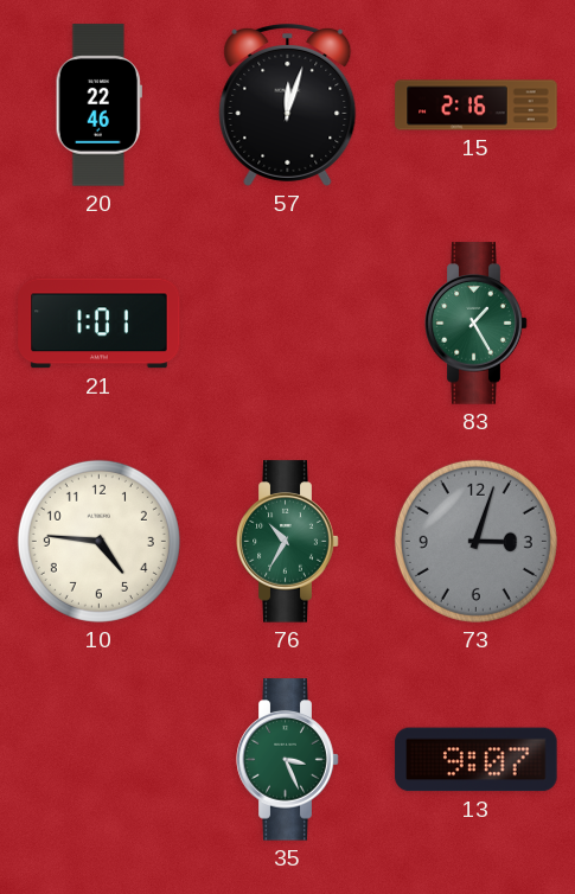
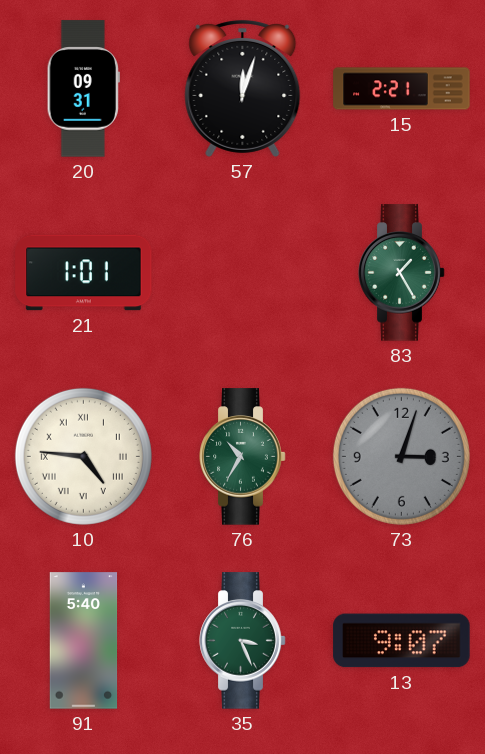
20: 22:46 -> 09:31
15: 2:16 -> 2:21
10 numerals: Arabic -> Roman
91: none -> 5:40
